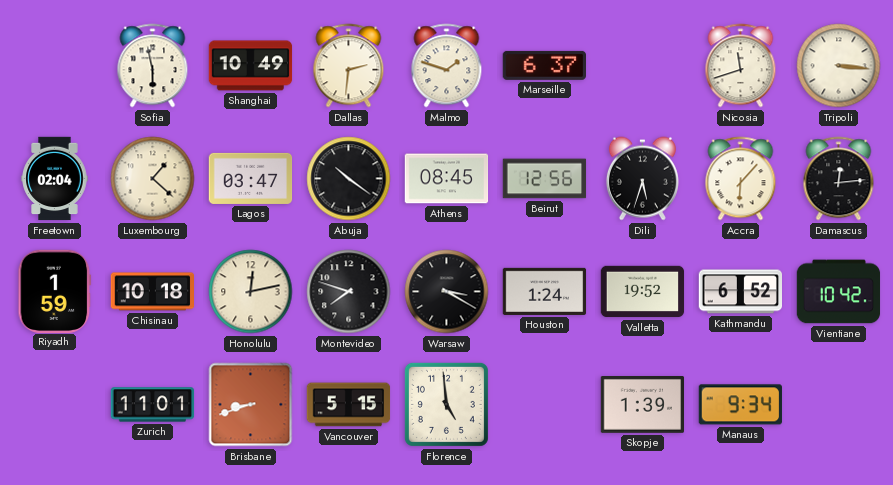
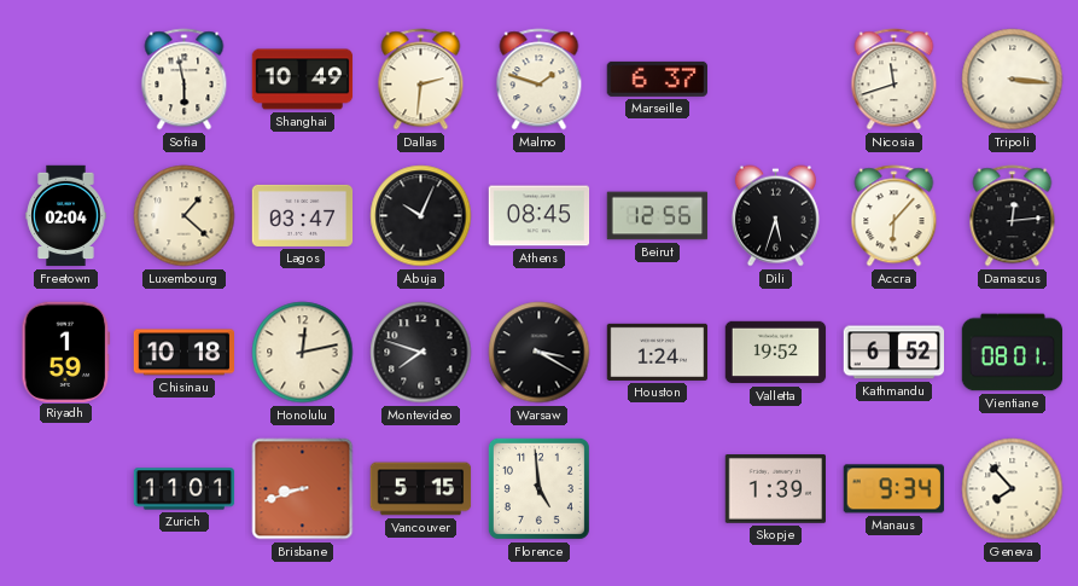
Abuja: 10:21 -> 10:04
Vientiane: 10:42 -> 08:01
Geneva: none -> 7:53
